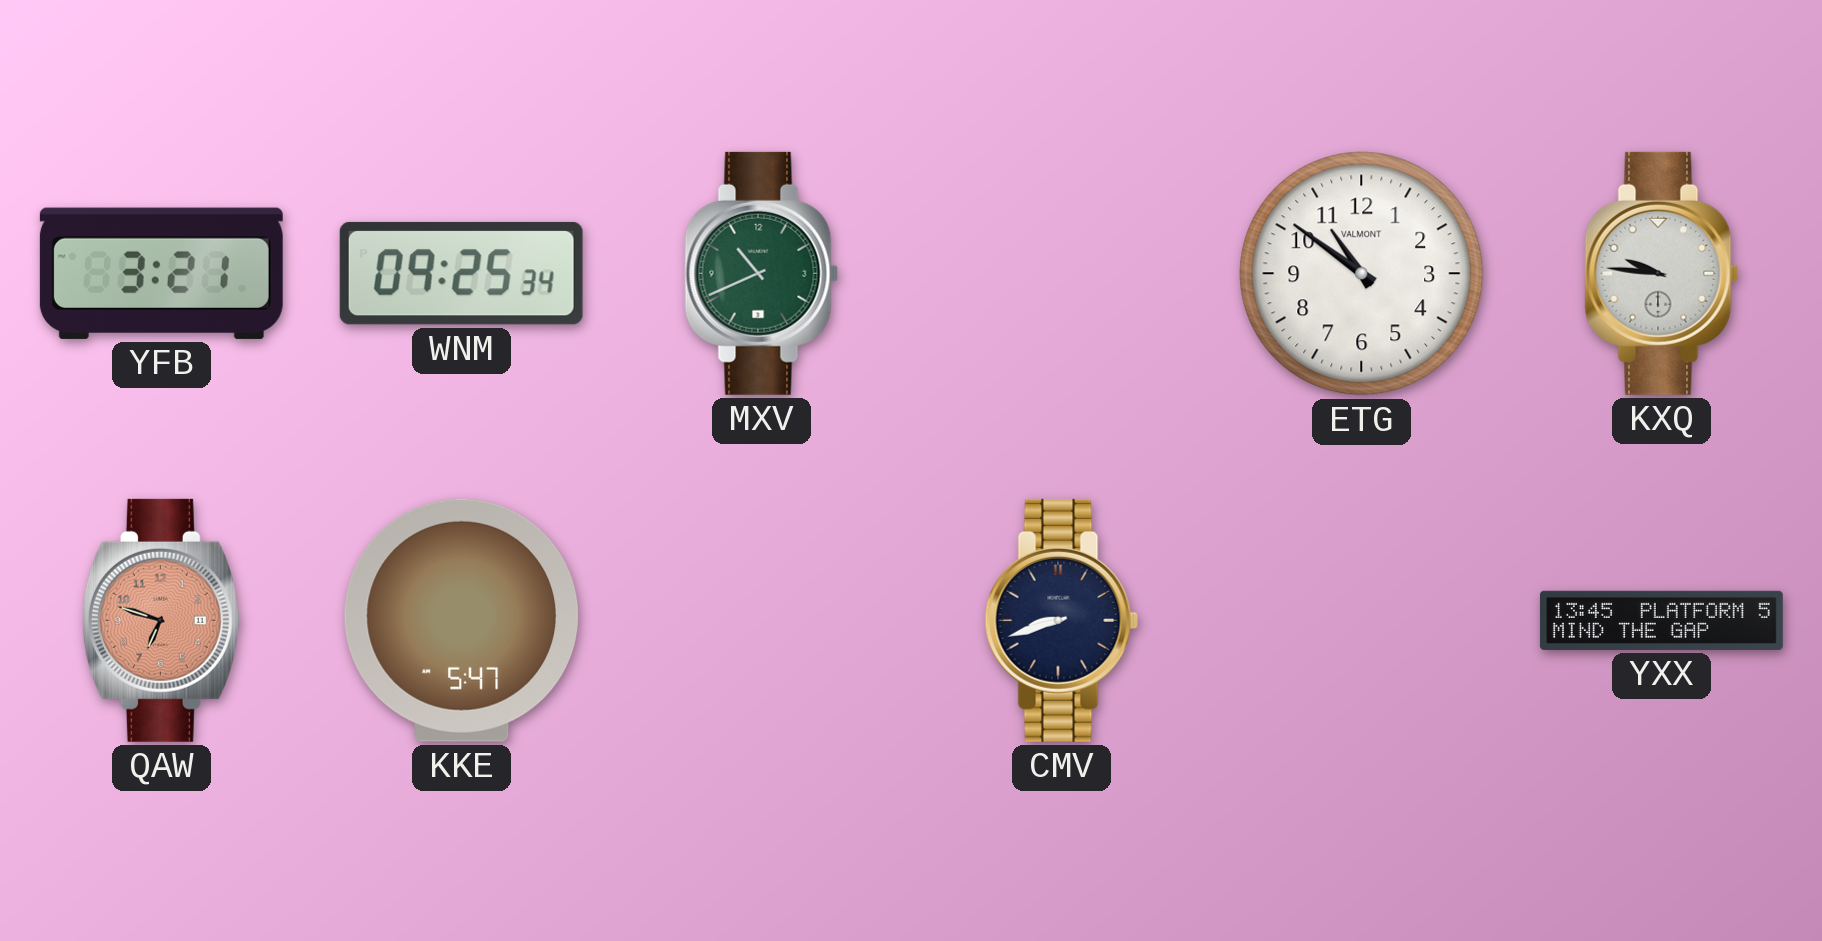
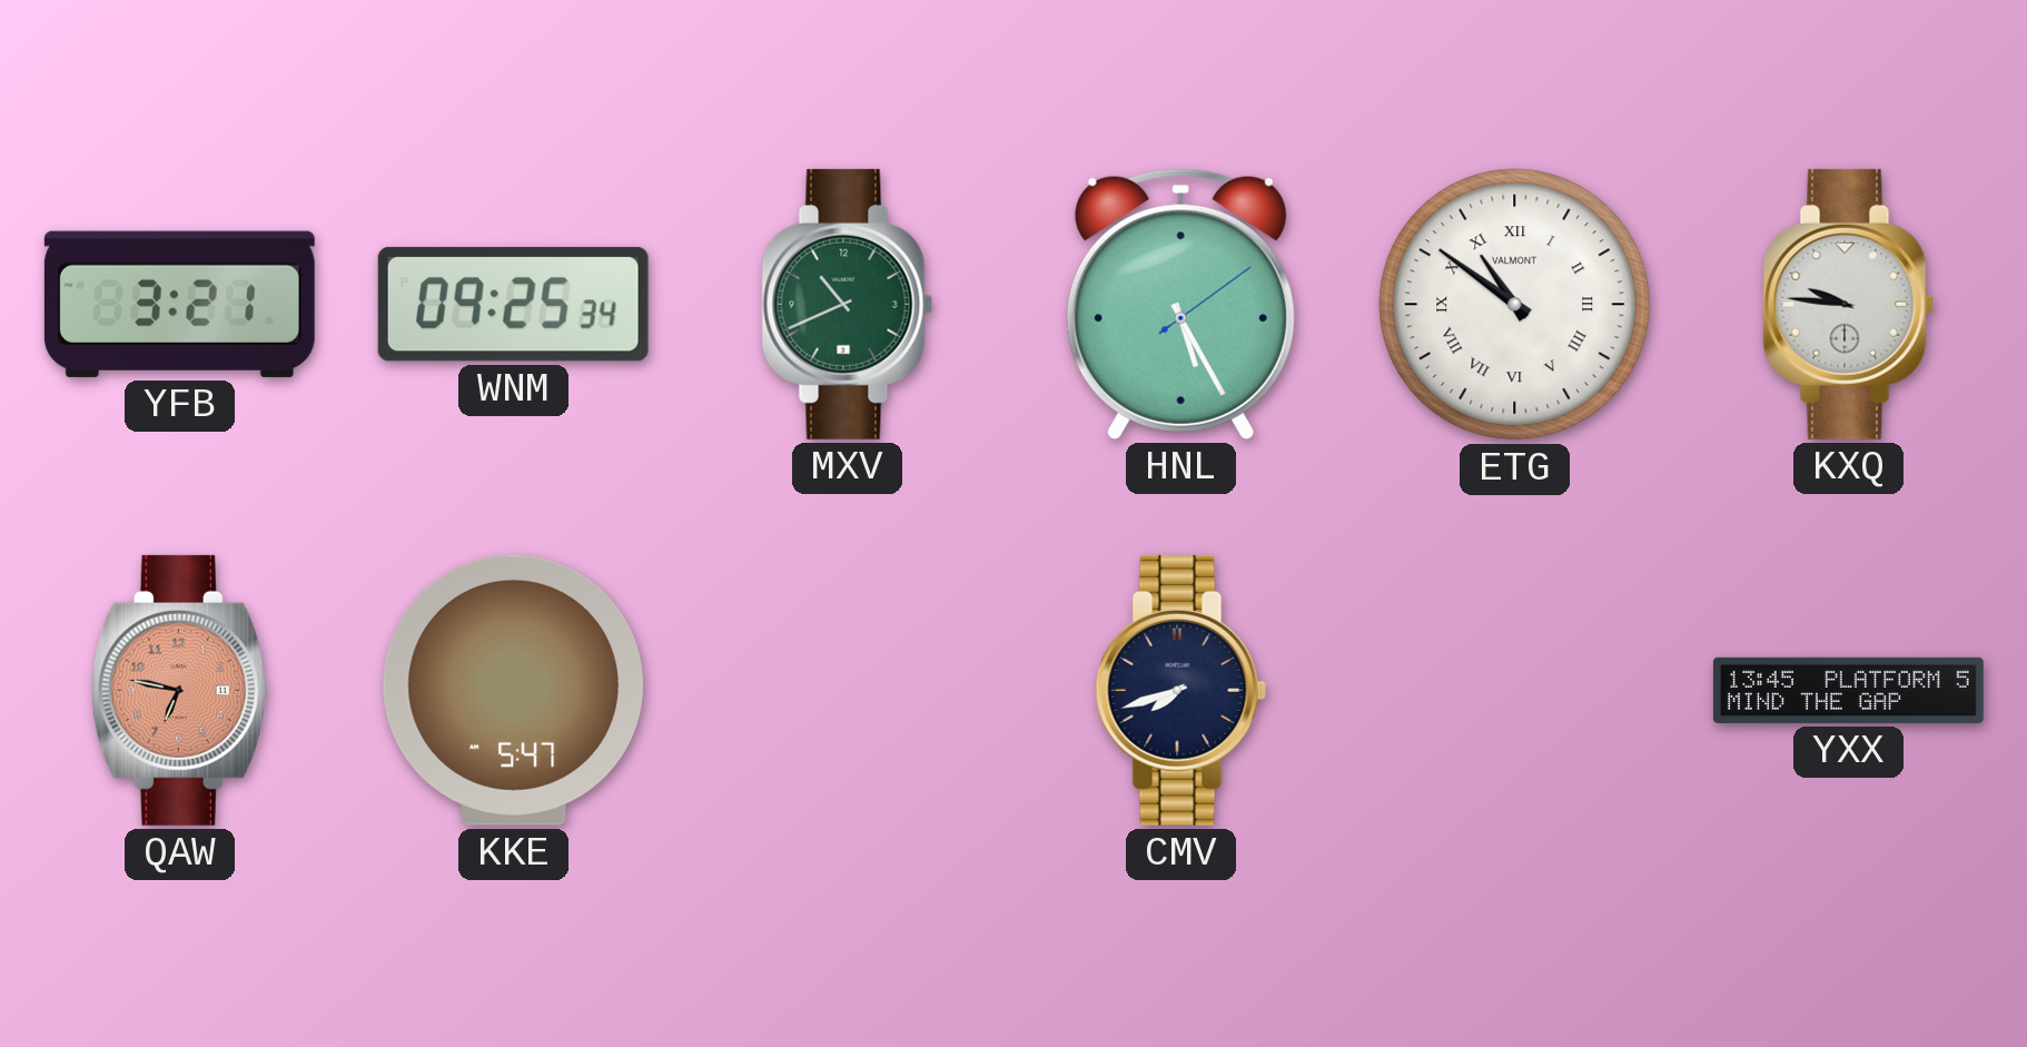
HNL: none -> 5:25
ETG numerals: Arabic -> Roman
QAW: 6:48 -> 6:47
CMV: 8:42 -> 7:42
